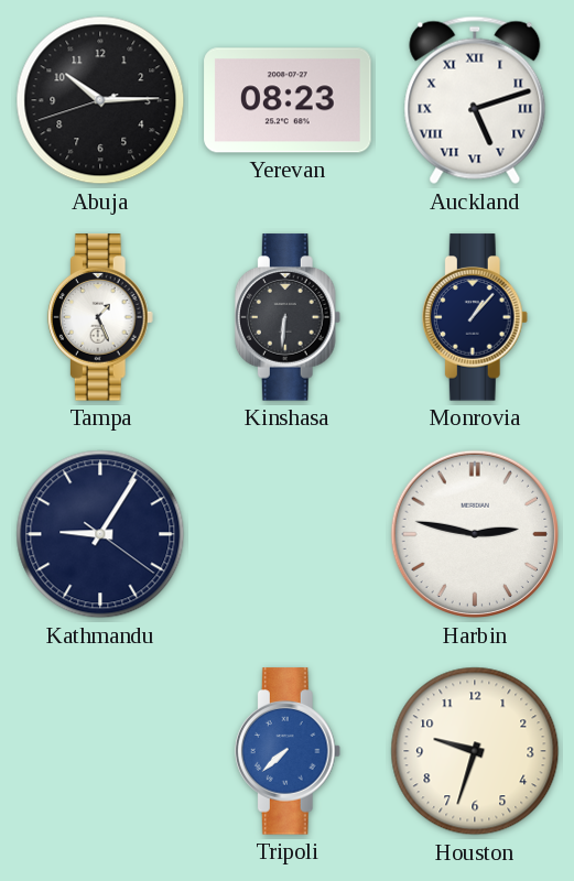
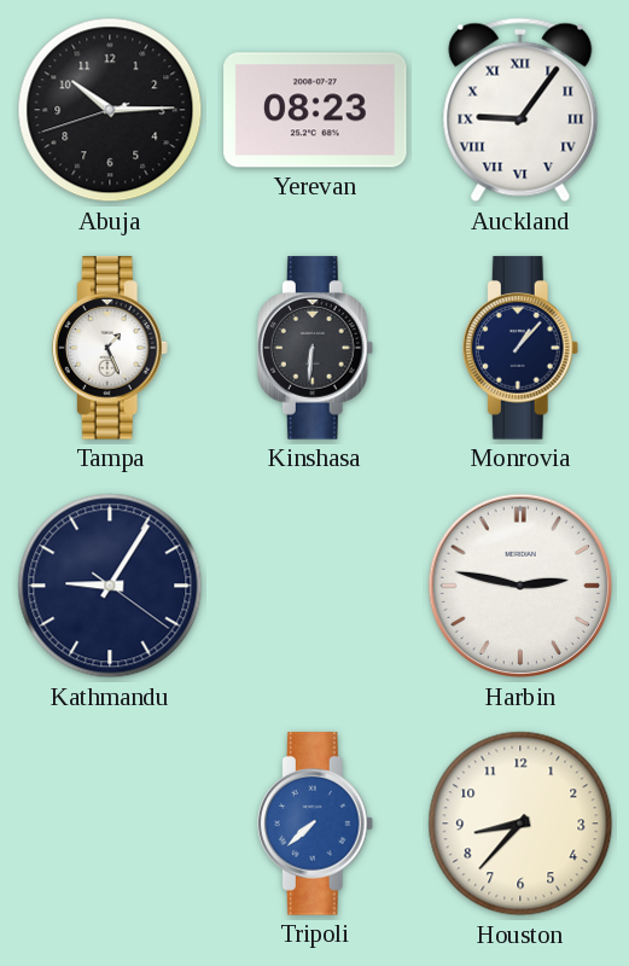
Auckland: 5:12 -> 9:06
Houston: 9:33 -> 8:37
